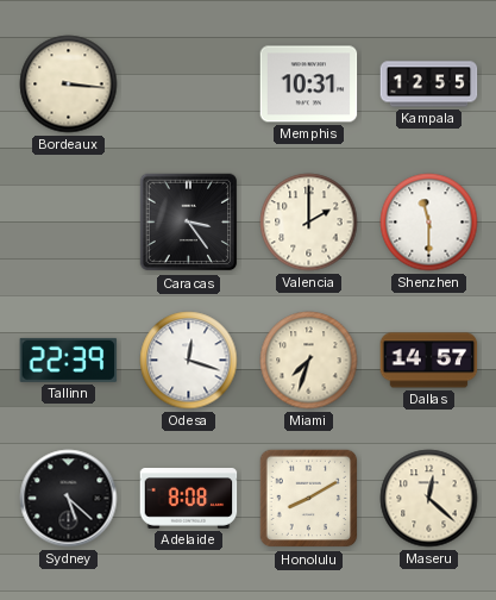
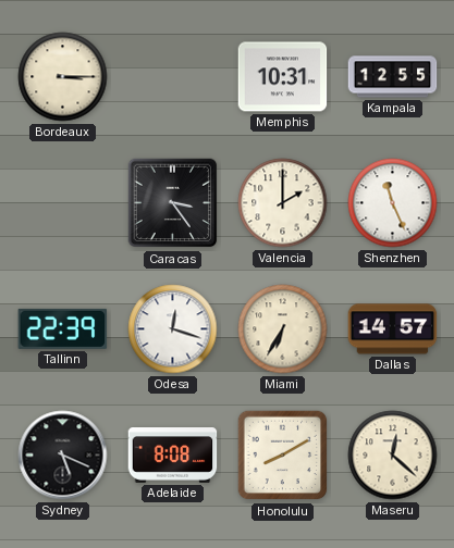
Bordeaux: 3:16 -> 3:15
Shenzhen: 11:30 -> 11:26
Miami: 7:33 -> 6:35
Sydney: 5:22 -> 5:19
